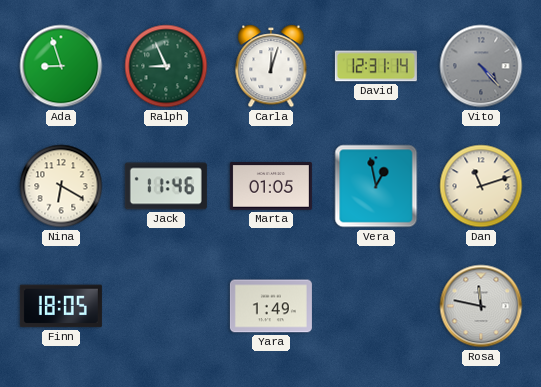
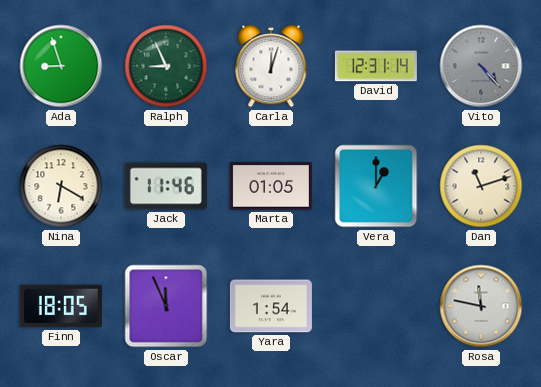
Vera: 12:58 -> 1:00
Oscar: none -> 11:56
Yara: 1:49 -> 1:54
